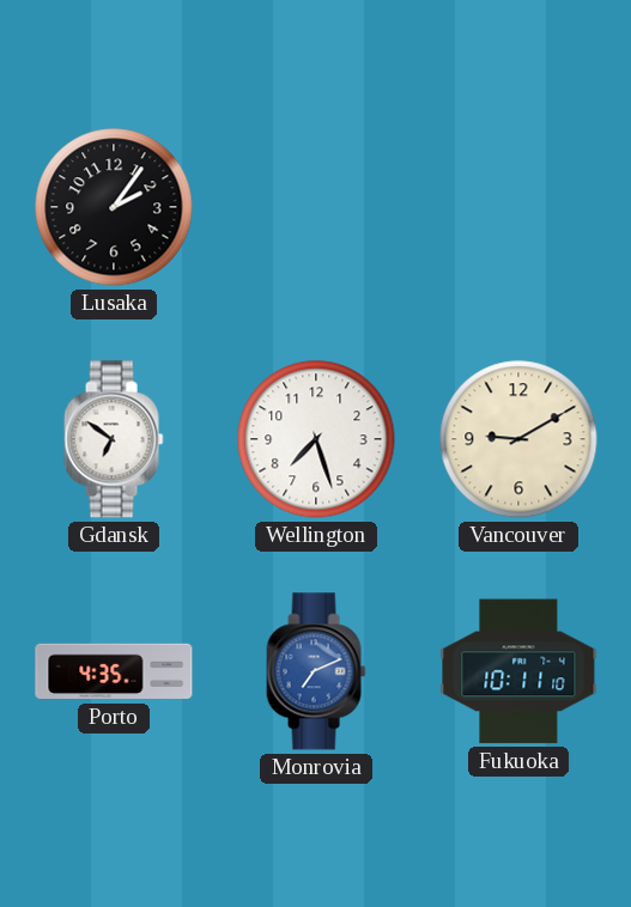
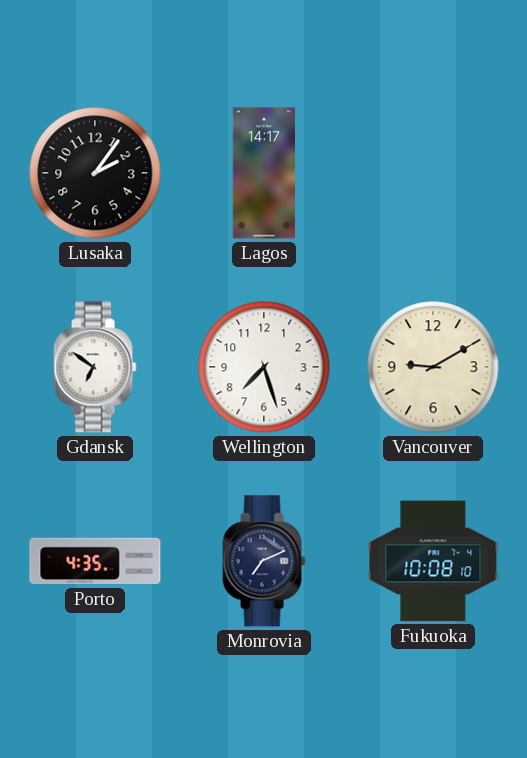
Lagos: none -> 14:17
Monrovia dial: blue -> navy
Fukuoka: 10:11 -> 10:08
